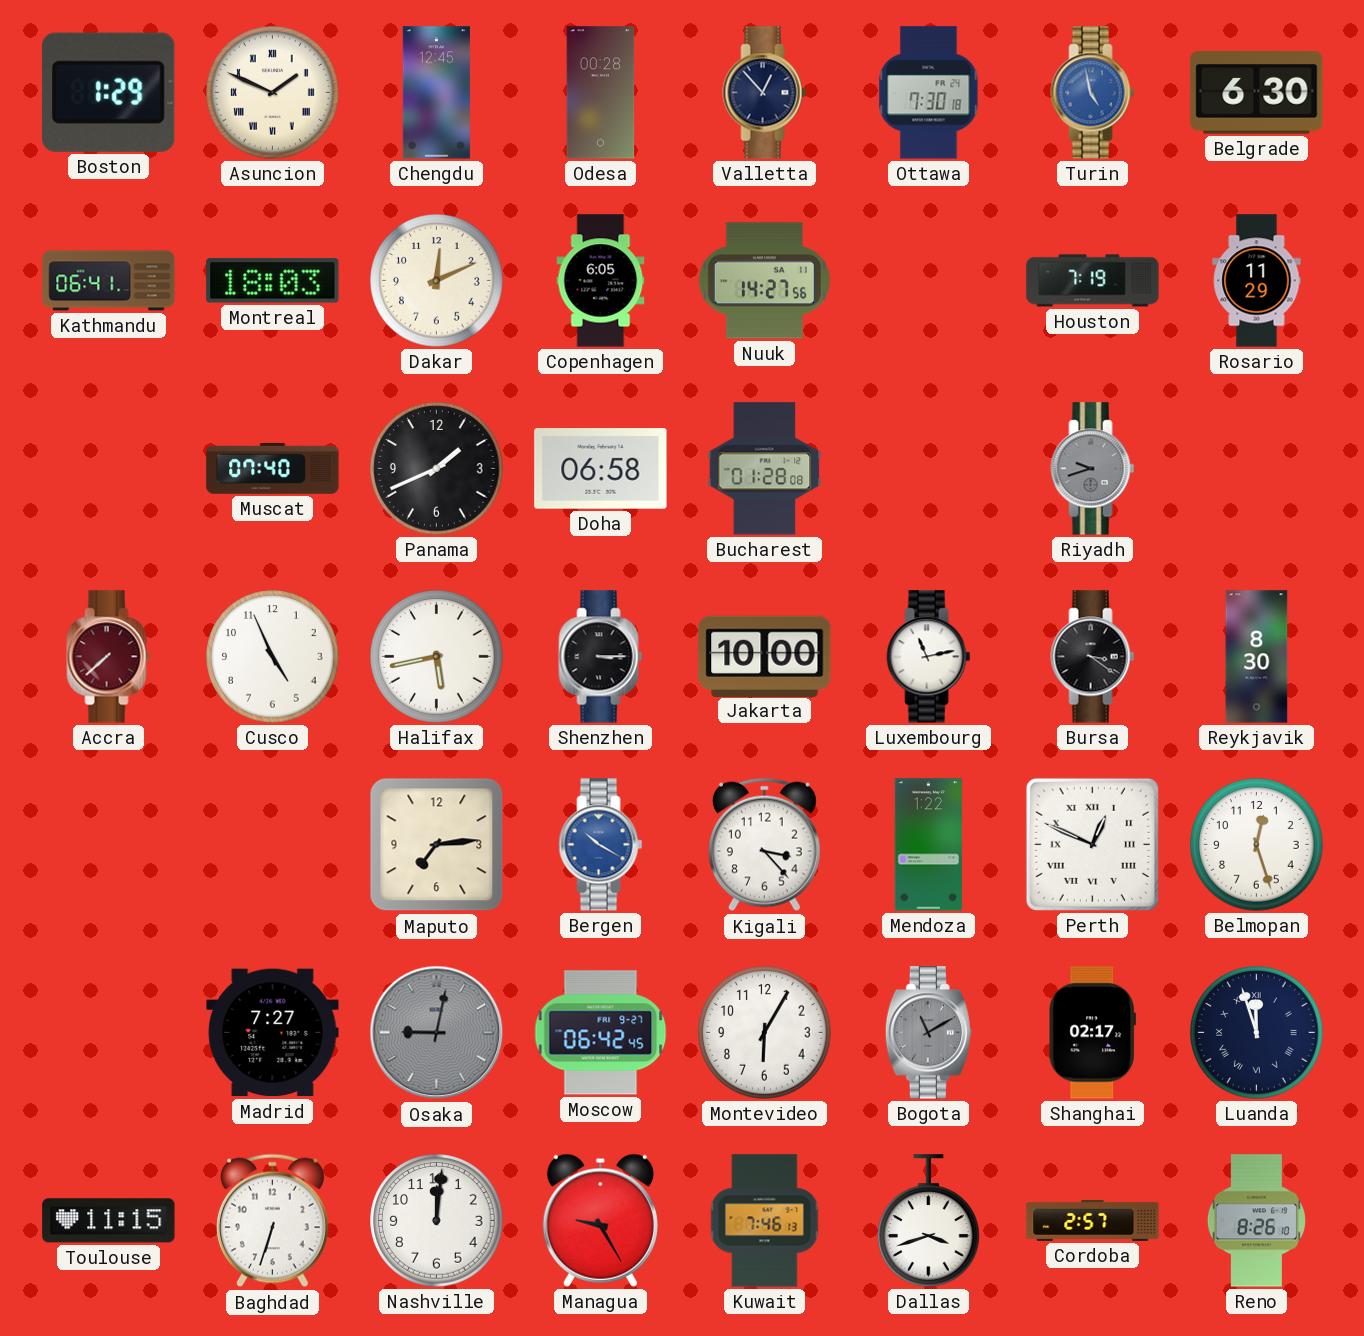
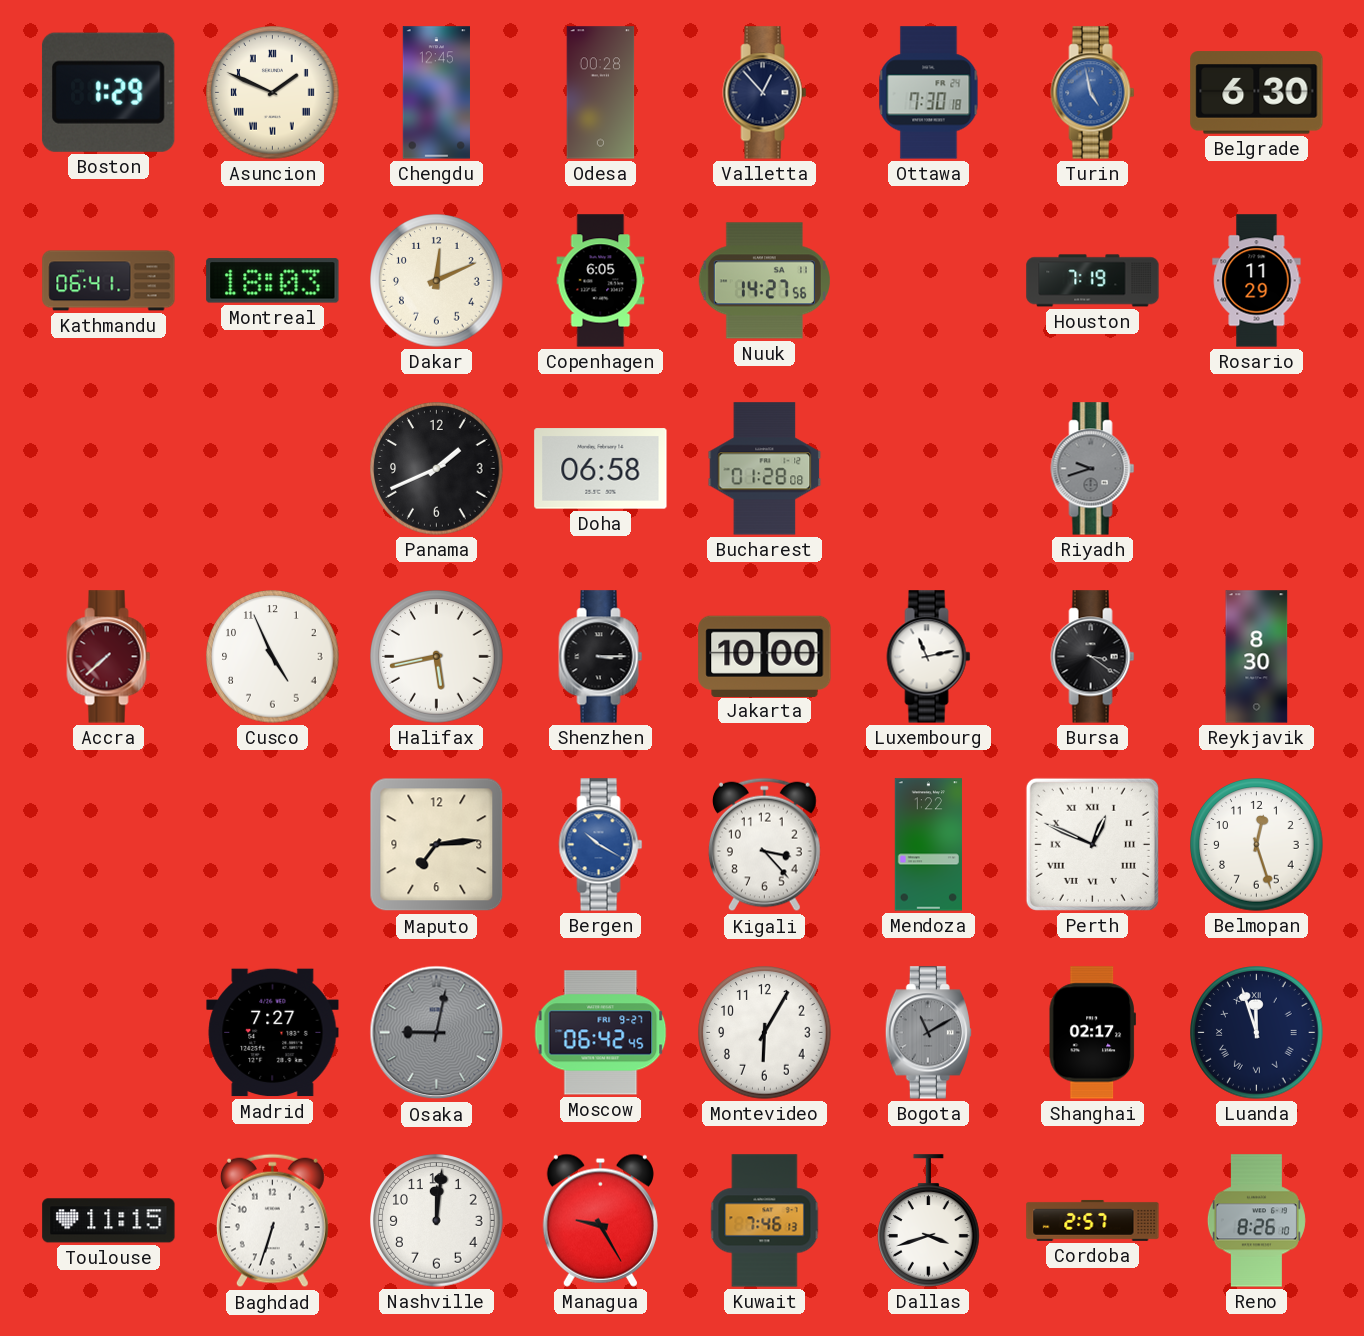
Muscat: 07:40 -> none
